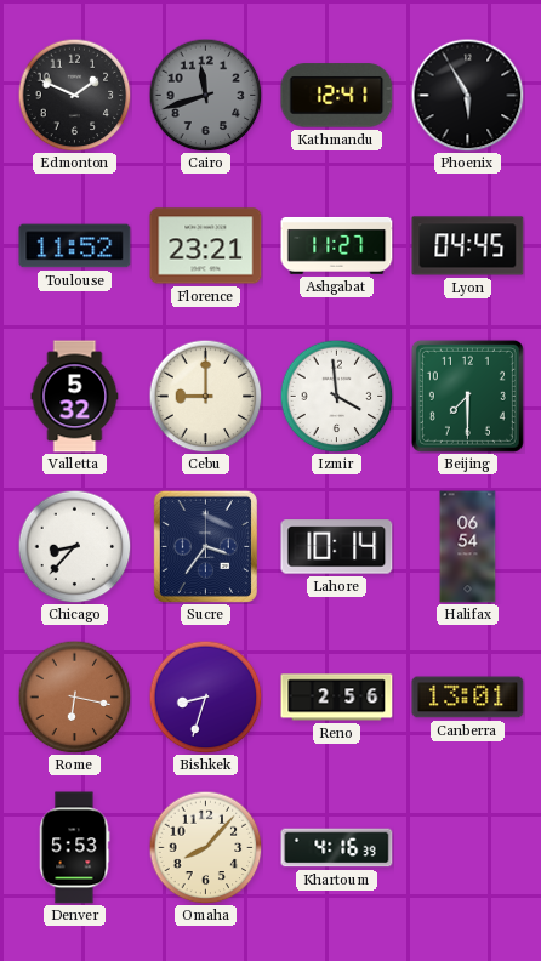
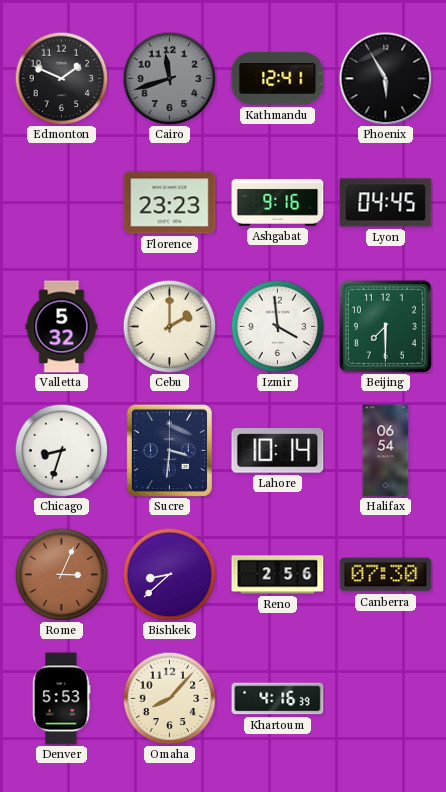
Toulouse: 11:52 -> none
Florence: 23:21 -> 23:23
Ashgabat: 11:27 -> 9:16
Cebu: 9:00 -> 2:00
Chicago: 8:37 -> 8:33
Sucre: 3:36 -> 3:31
Rome: 6:17 -> 3:04
Bishkek: 8:33 -> 8:38
Canberra: 13:01 -> 07:30
